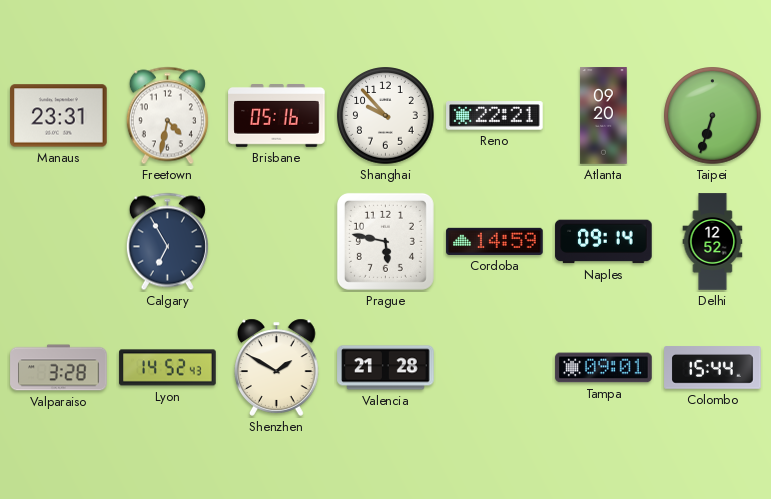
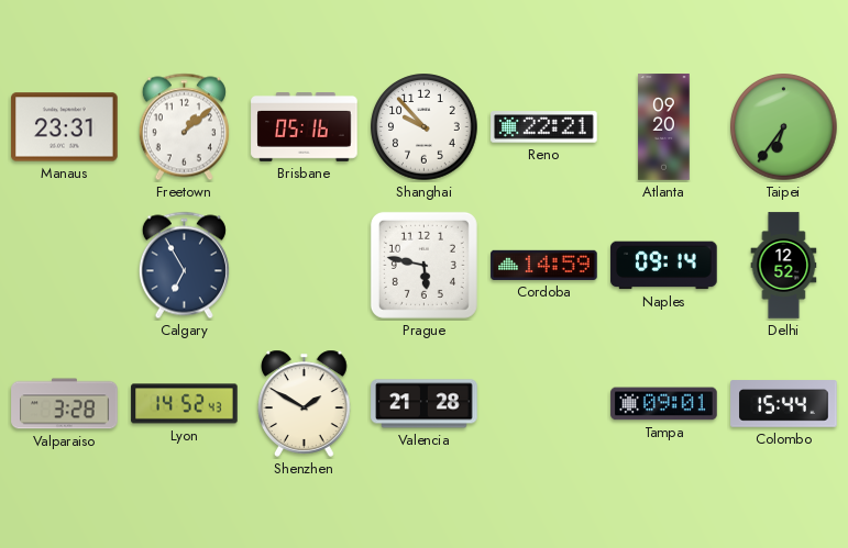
Freetown: 4:32 -> 1:08
Taipei: 6:33 -> 6:36
